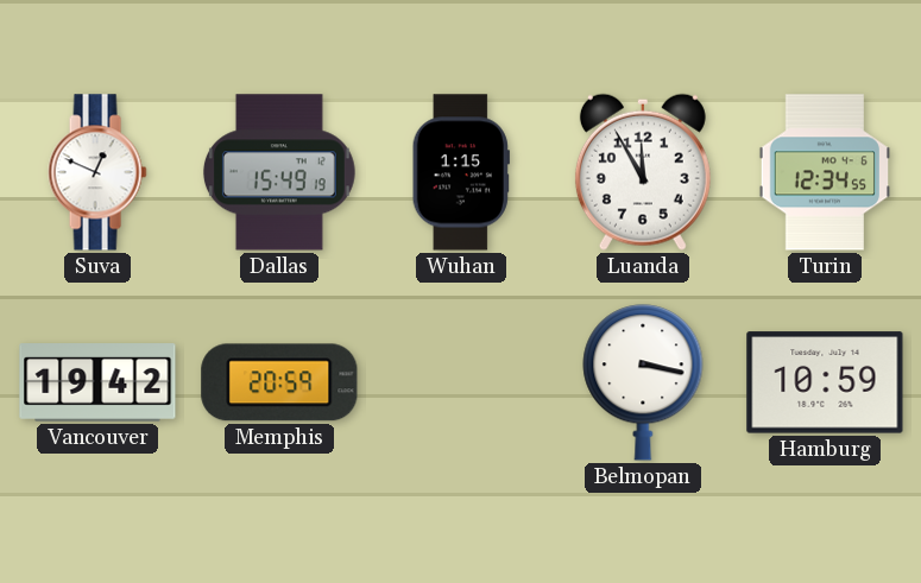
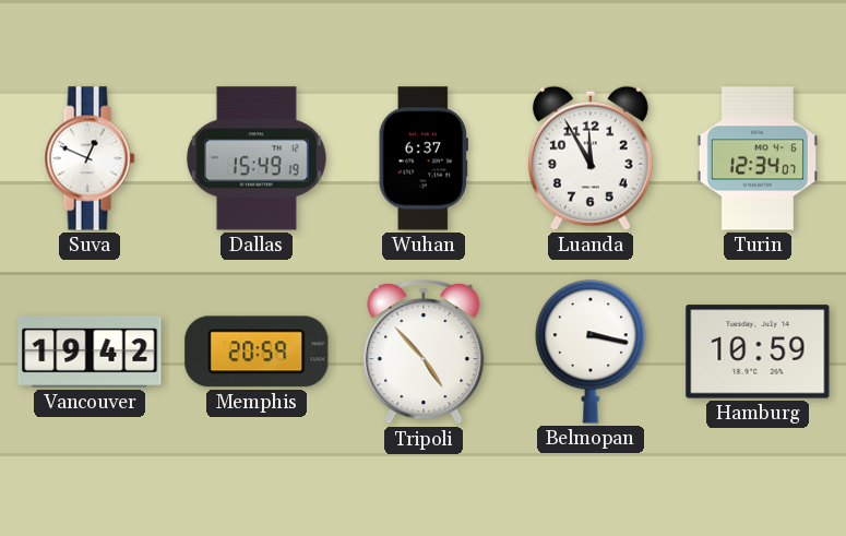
Wuhan: 1:15 -> 6:37
Turin: 12:34:55 -> 12:34:07
Tripoli: none -> 4:53
